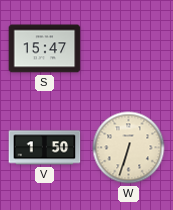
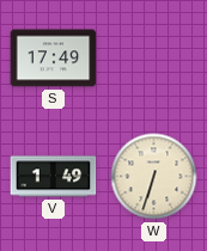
S: 15:47 -> 17:49
V: 1:50 -> 1:49
